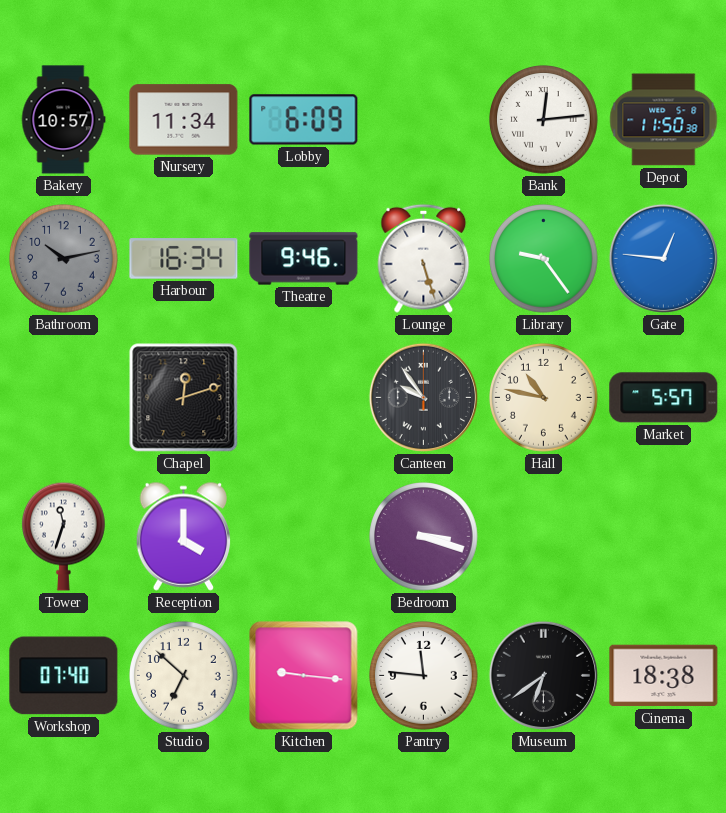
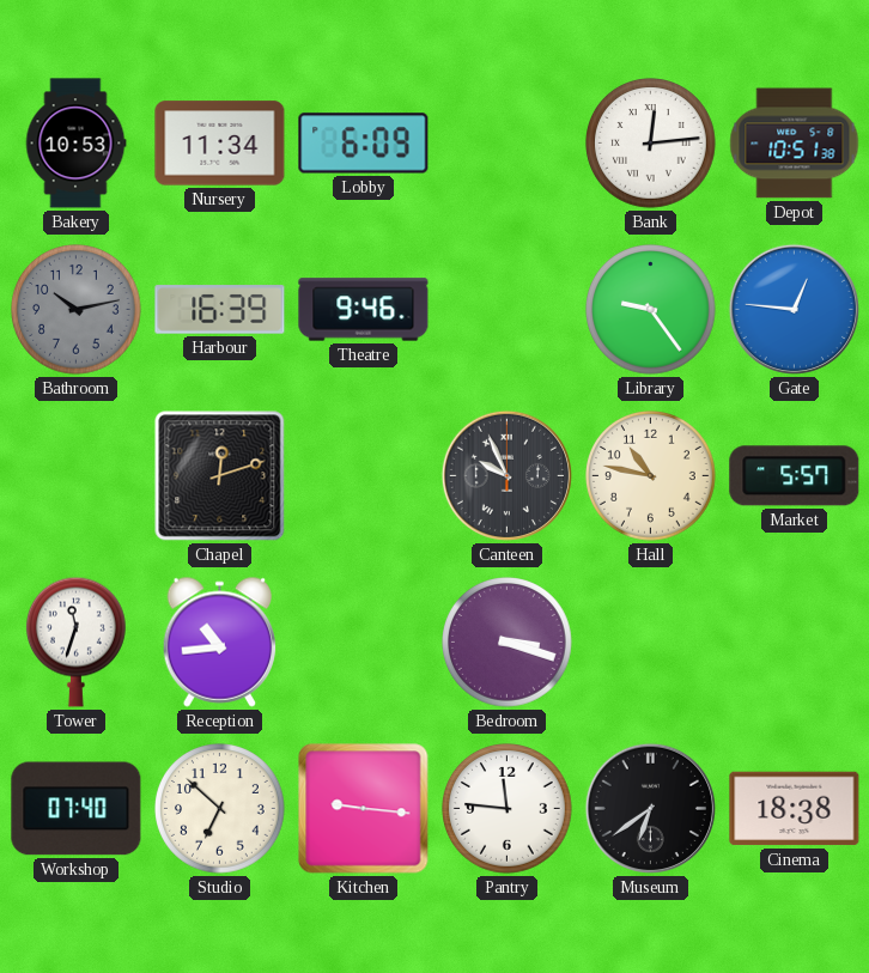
Bakery: 10:57 -> 10:53
Depot: 11:50 -> 10:51
Harbour: 16:34 -> 16:39
Lounge: 5:27 -> none
Canteen: 9:54 -> 9:56
Reception: 4:00 -> 10:44
